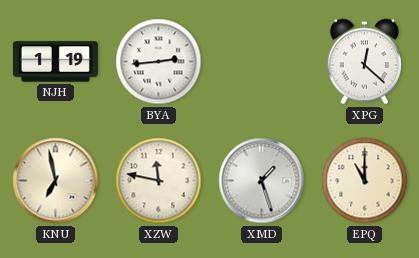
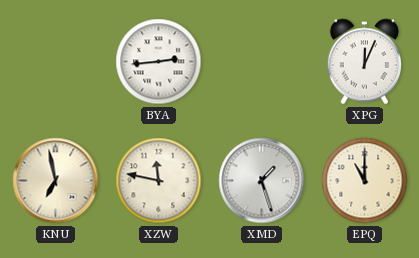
NJH: 1:19 -> none
XPG: 12:22 -> 12:04
